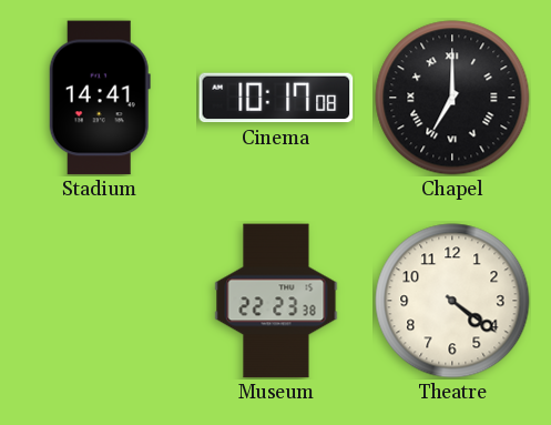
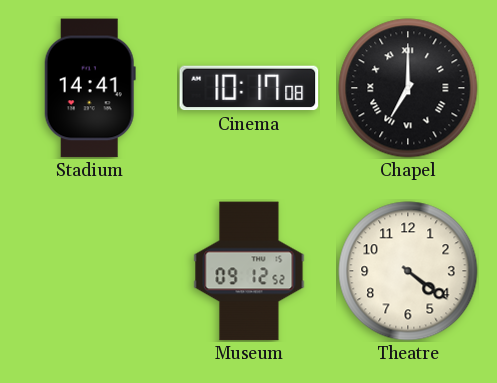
Museum: 22:23 -> 09:12
